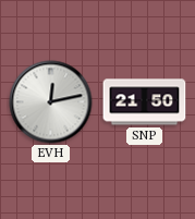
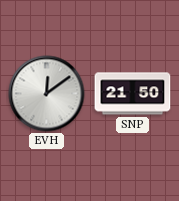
EVH: 12:13 -> 12:09
